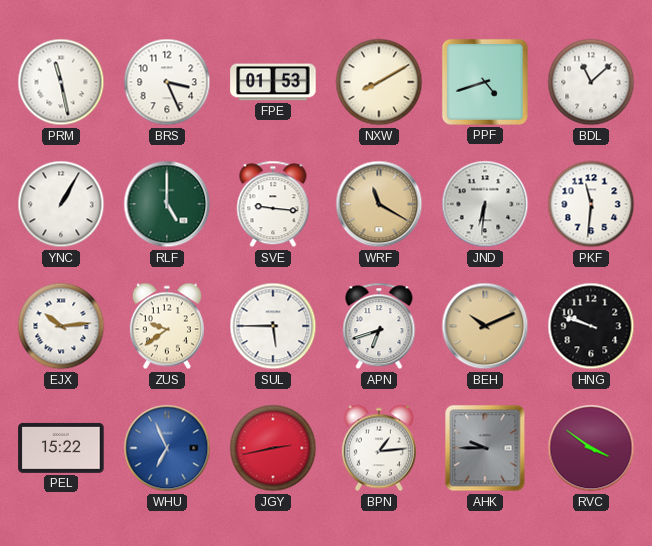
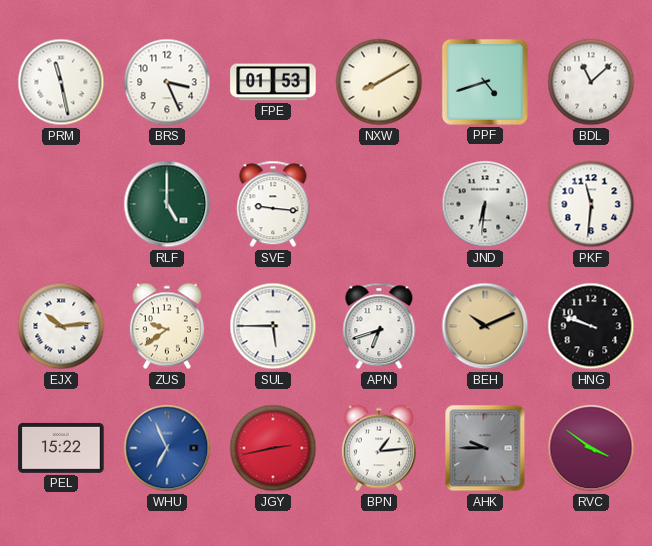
YNC: 1:05 -> none
WRF: 11:20 -> none
